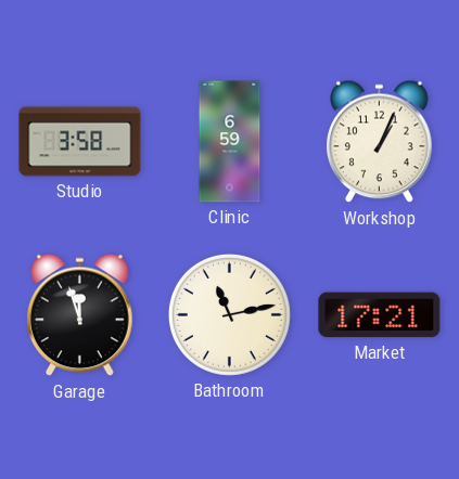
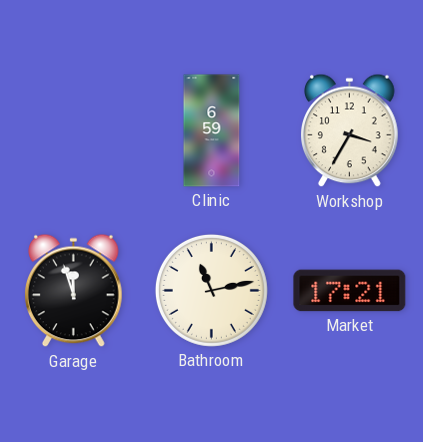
Studio: 3:58 -> none
Workshop: 1:04 -> 3:35
